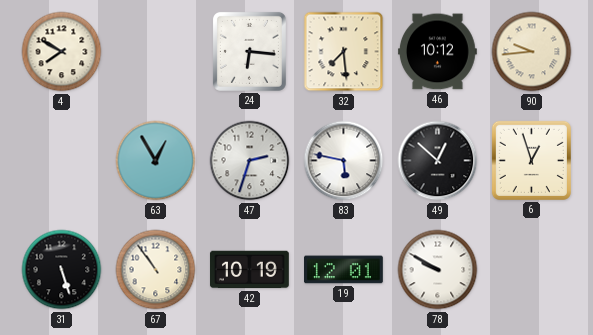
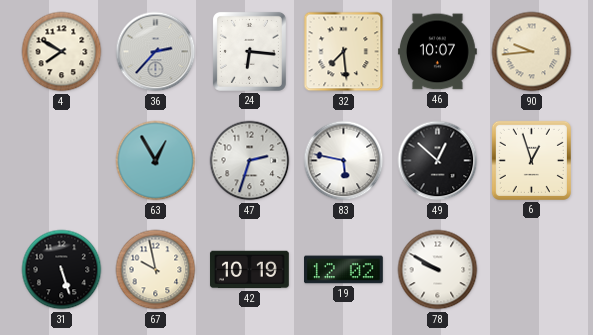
36: none -> 2:37
46: 10:12 -> 10:07
67: 10:54 -> 9:58
19: 12:01 -> 12:02
